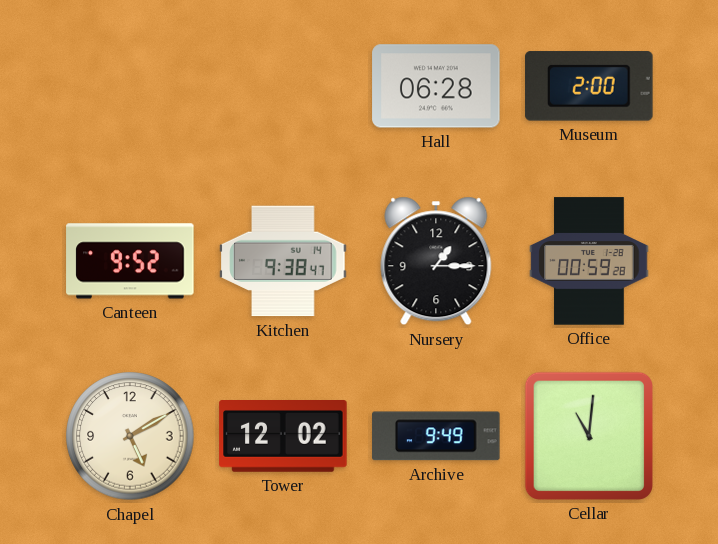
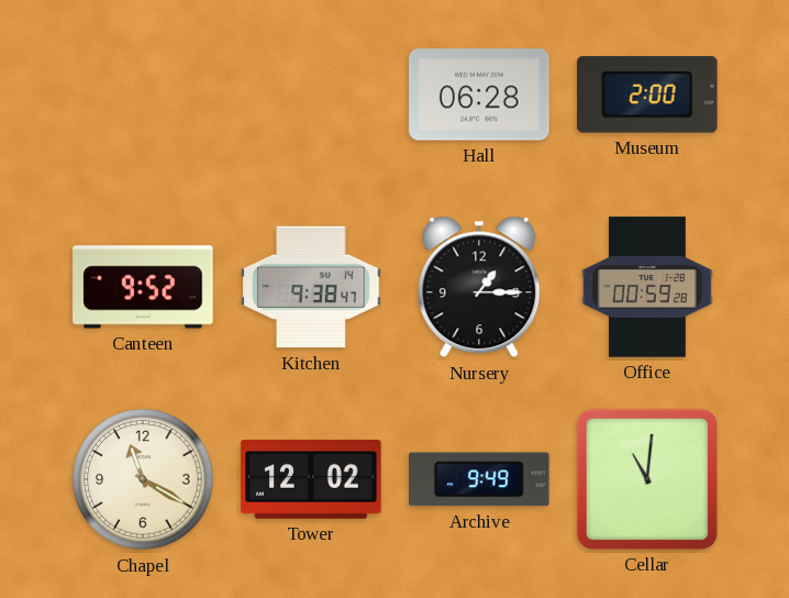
Chapel: 5:10 -> 11:20
